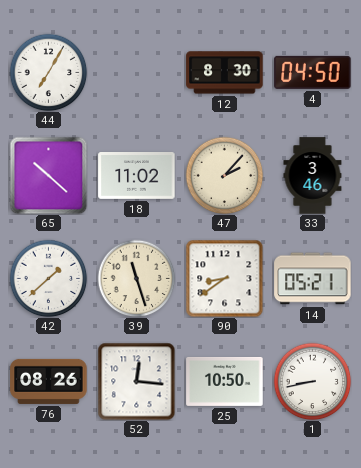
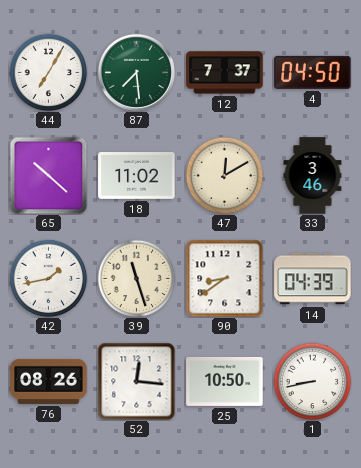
87: none -> 7:29
12: 8:30 -> 7:37
47: 2:07 -> 12:10
42: 1:38 -> 1:43
14: 05:21 -> 04:39
